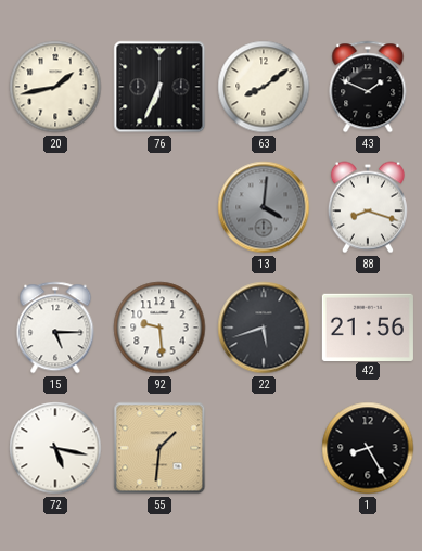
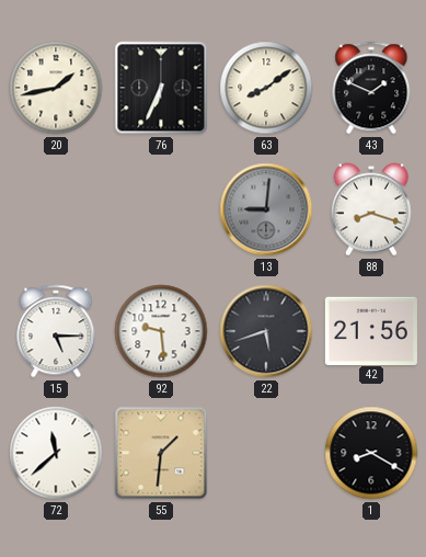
13: 4:01 -> 9:01
72: 5:17 -> 11:38
1: 8:25 -> 8:20
